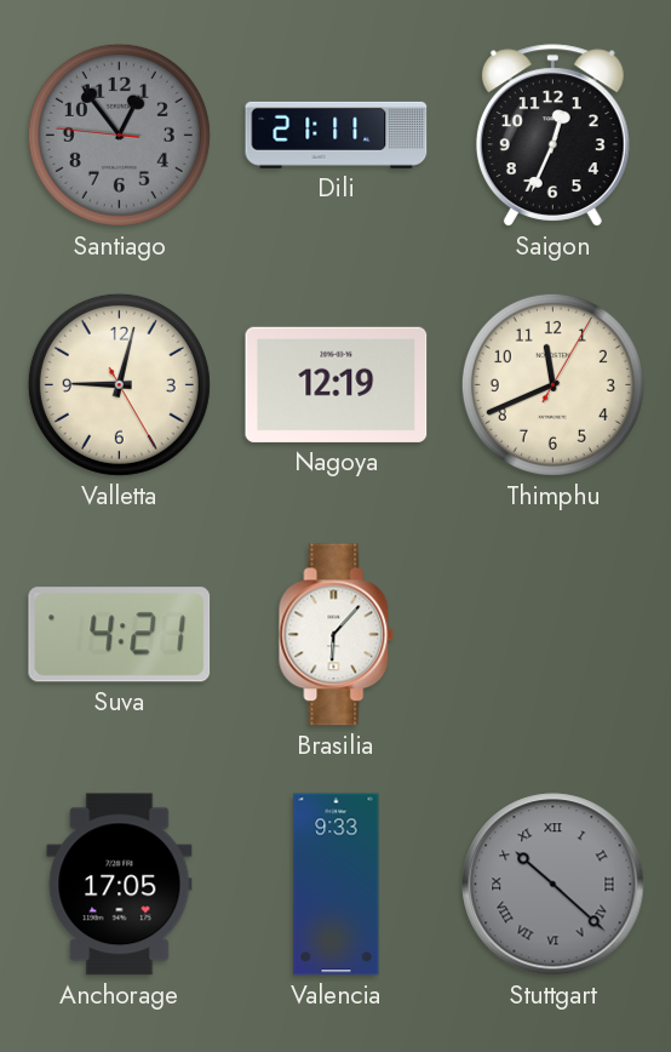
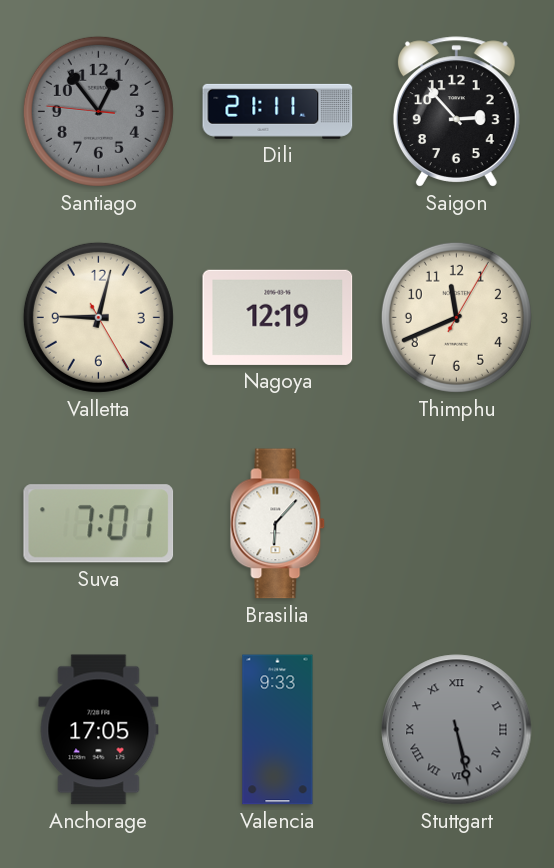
Saigon: 12:34 -> 2:53
Suva: 4:21 -> 7:01
Stuttgart: 10:22 -> 5:28
